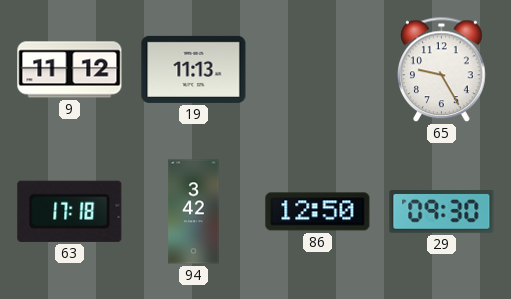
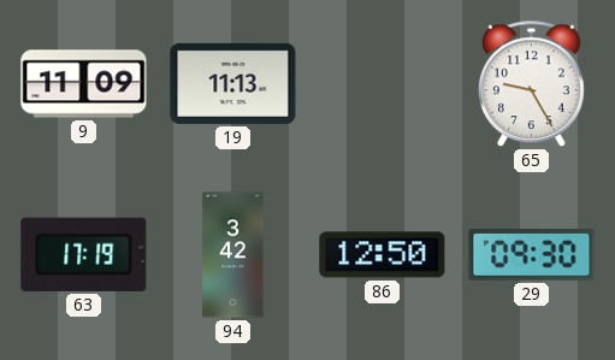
9: 11:12 -> 11:09
63: 17:18 -> 17:19
